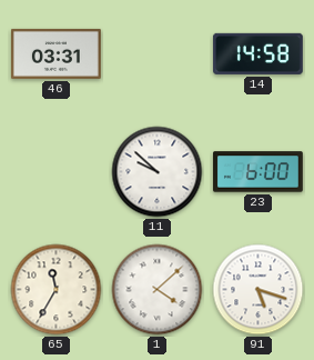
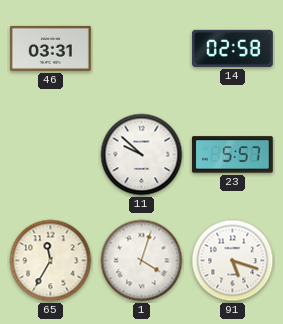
14: 14:58 -> 02:58
23: 6:00 -> 5:57
1: 4:08 -> 4:03
